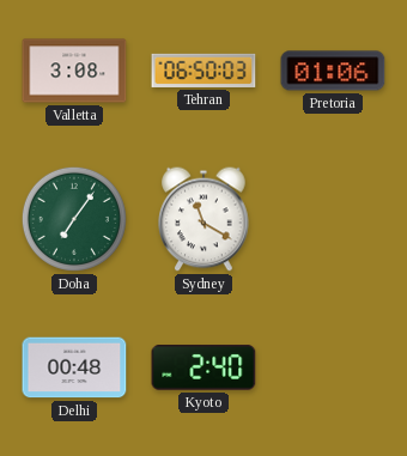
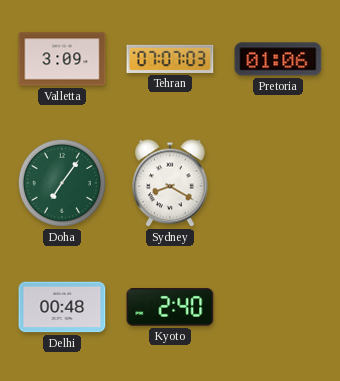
Valletta: 3:08 -> 3:09
Tehran: 06:50 -> 07:07
Sydney: 11:20 -> 8:20
